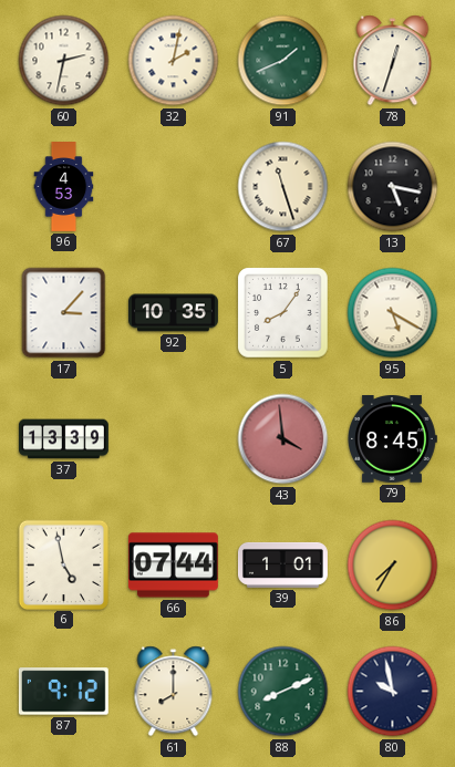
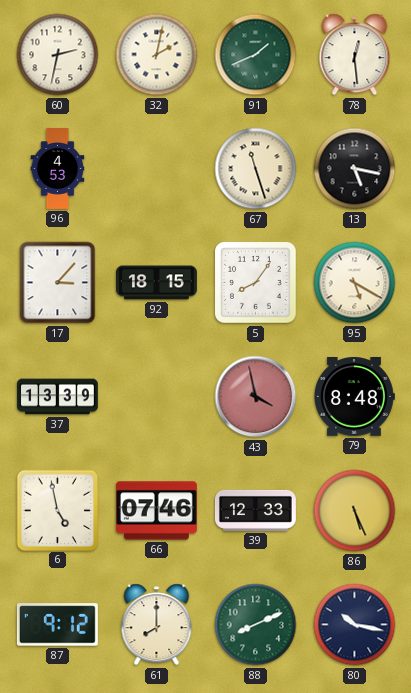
78: 12:33 -> 12:29
92: 10:35 -> 18:15
43: 3:59 -> 3:58
79: 8:45 -> 8:48
66: 07:44 -> 07:46
39: 1:01 -> 12:33
86: 7:35 -> 5:26
80: 9:58 -> 10:17
